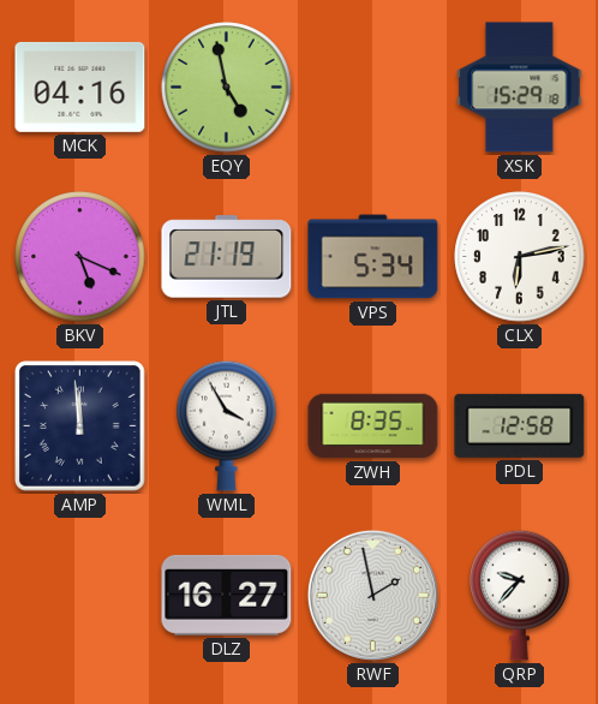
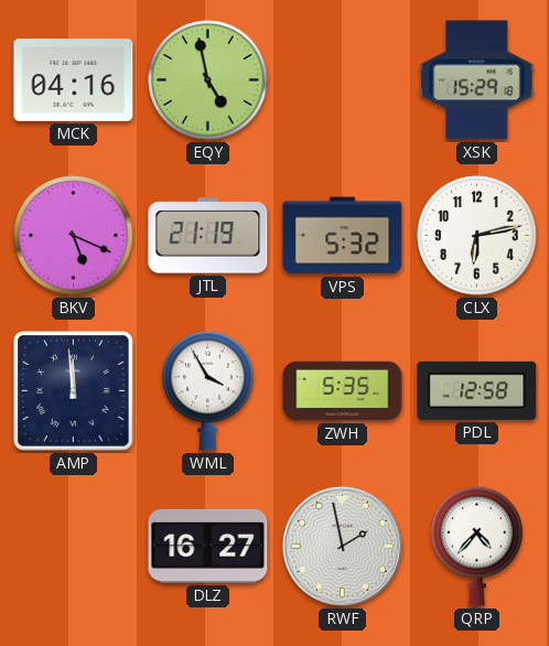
VPS: 5:34 -> 5:32
ZWH: 8:35 -> 5:35
QRP: 9:37 -> 4:37
